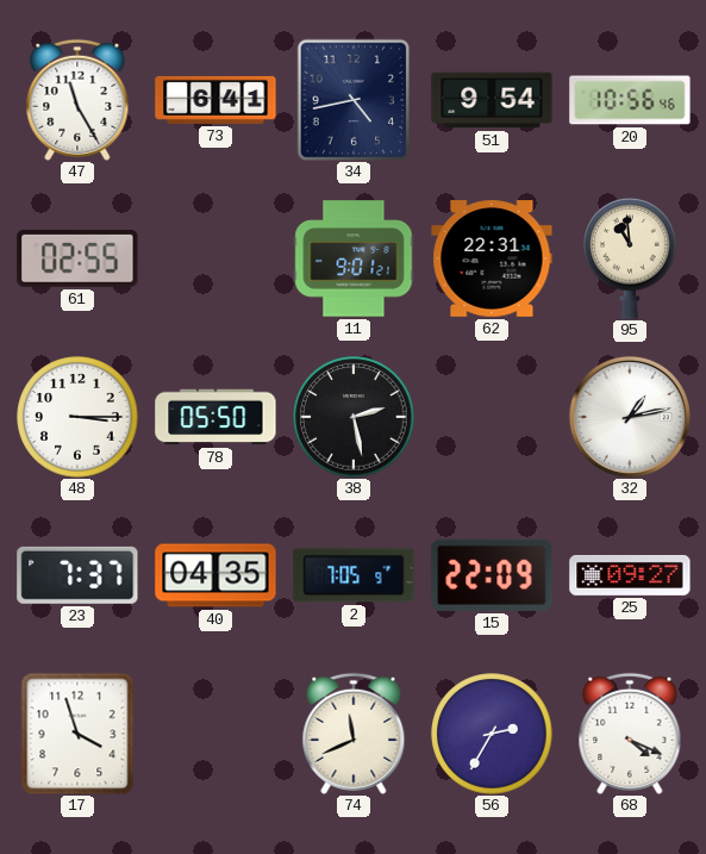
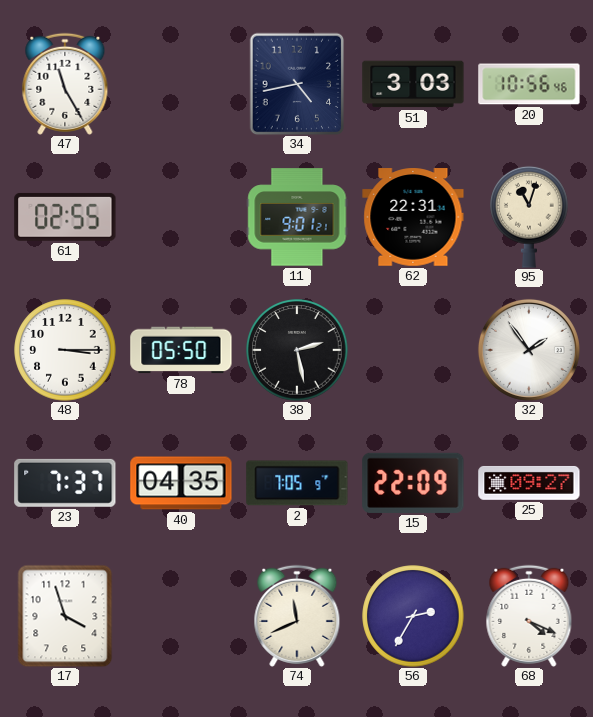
73: 6:41 -> none
51: 9:54 -> 3:03
95: 10:59 -> 11:03
32: 1:13 -> 1:54
